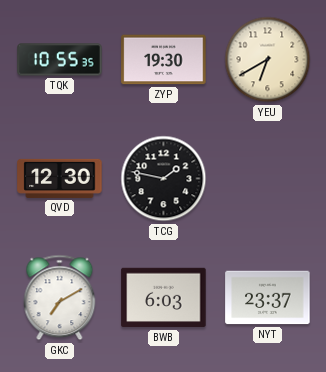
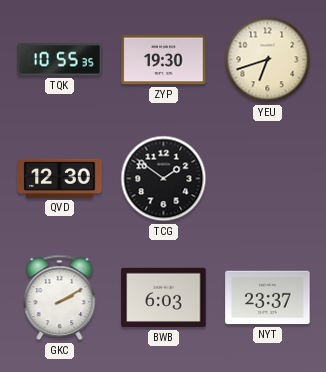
YEU: 6:40 -> 6:42
TCG: 1:47 -> 1:51
GKC: 7:10 -> 2:10
